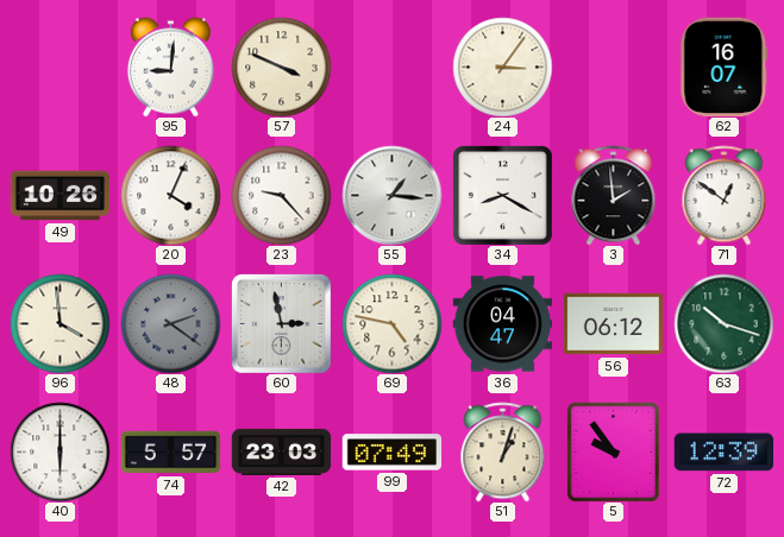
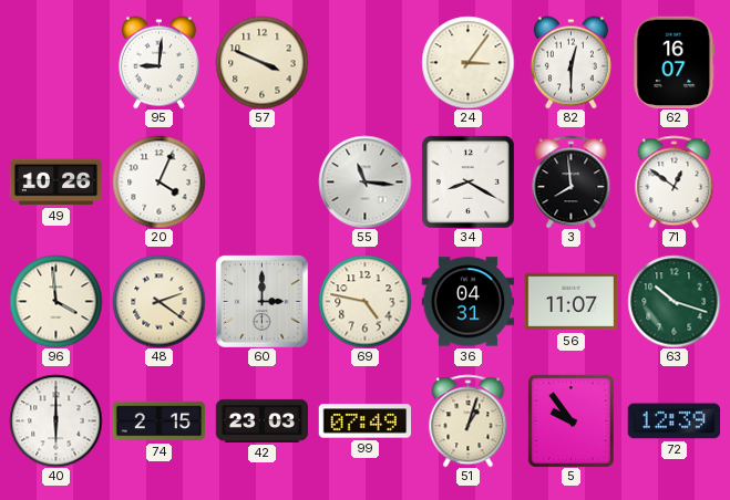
82: none -> 12:30
23: 9:23 -> none
55: 1:16 -> 11:16
3: 1:59 -> 7:59
48 dial: grey -> cream
60: 2:58 -> 3:00
36: 04:47 -> 04:31
56: 06:12 -> 11:07
74: 5:57 -> 2:15
